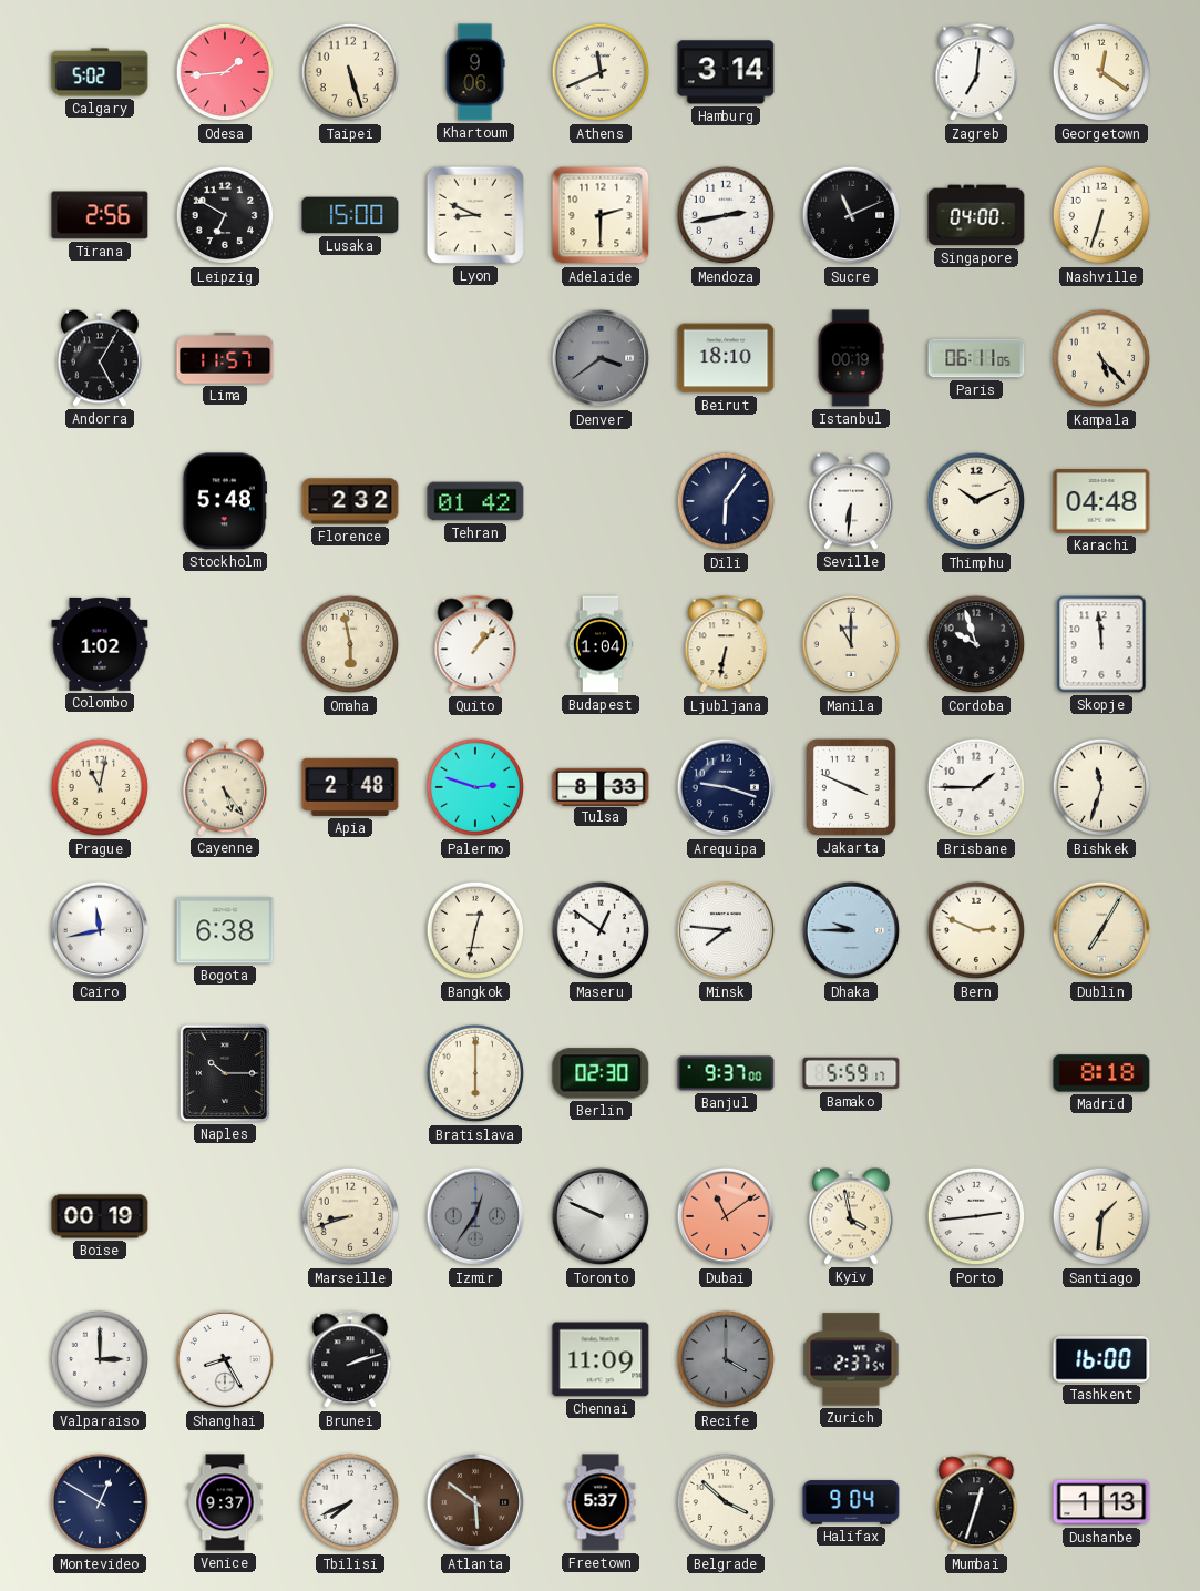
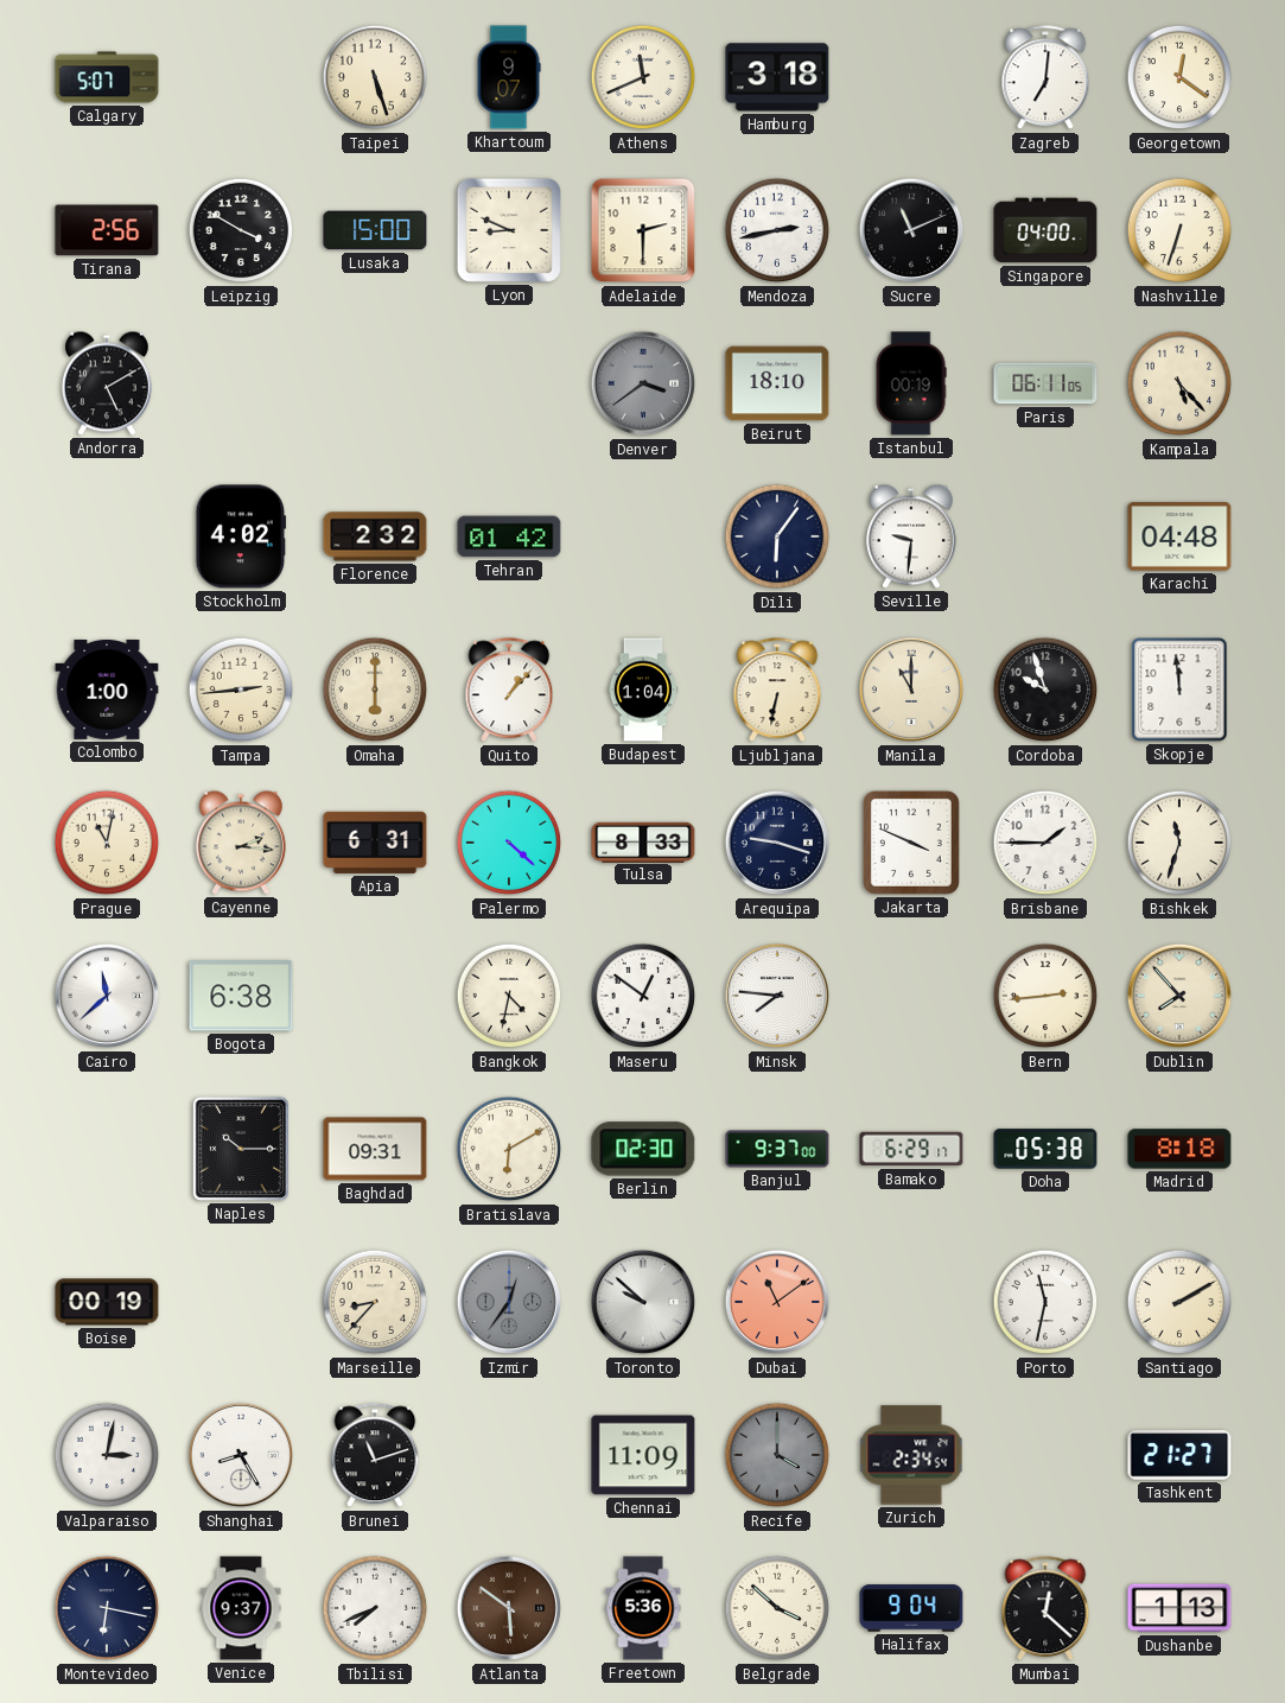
Calgary: 5:02 -> 5:07
Odesa: 1:44 -> none
Khartoum: 9:06 -> 9:07
Hamburg: 3:14 -> 3:18
Leipzig: 6:50 -> 3:50
Andorra: 5:05 -> 5:10
Lima: 11:57 -> none
Stockholm: 5:48 -> 4:02
Seville: 6:31 -> 9:31
Thimphu: 10:11 -> none
Colombo: 1:02 -> 1:00
Tampa: none -> 2:44
Omaha: 5:58 -> 6:00
Cayenne: 5:24 -> 2:16
Apia: 2:48 -> 6:31
Palermo: 2:48 -> 4:22
Cairo: 11:43 -> 11:38
Bangkok: 12:32 -> 4:32
Dhaka: 9:45 -> none
Bern: 2:49 -> 2:44
Dublin: 7:05 -> 7:53
Baghdad: none -> 09:31
Bratislava: 6:00 -> 6:10
Bamako: 5:59 -> 6:29
Doha: none -> 05:38
Marseille: 8:42 -> 8:37
Toronto: 9:49 -> 9:52
Kyiv: 3:58 -> none
Porto: 2:44 -> 11:32
Santiago: 1:31 -> 2:10
Valparaiso: 3:00 -> 3:02
Brunei: 2:12 -> 11:12
Zurich: 2:37 -> 2:34
Tashkent: 16:00 -> 21:27
Montevideo: 12:50 -> 6:17
Freetown: 5:37 -> 5:36
Mumbai: 12:33 -> 12:22
